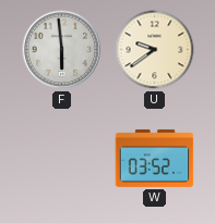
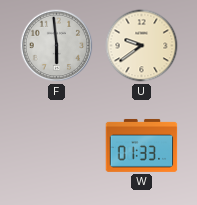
W: 03:52 -> 01:33
